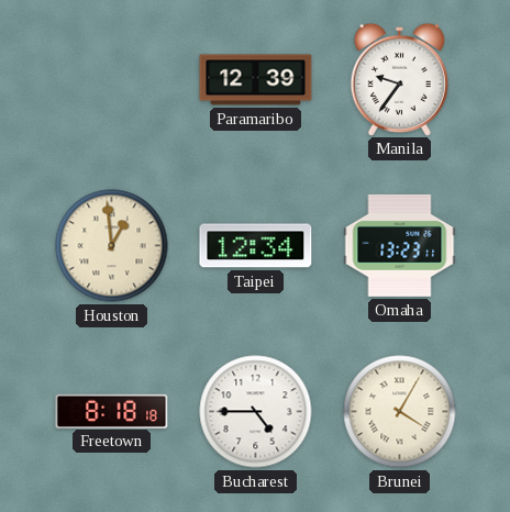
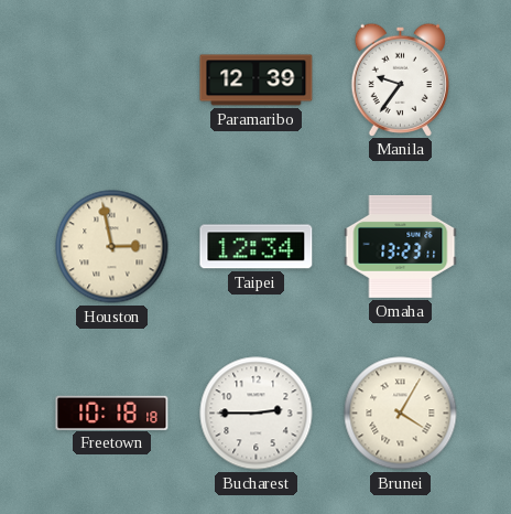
Houston: 12:59 -> 2:58
Freetown: 8:18 -> 10:18
Bucharest: 4:45 -> 2:45
